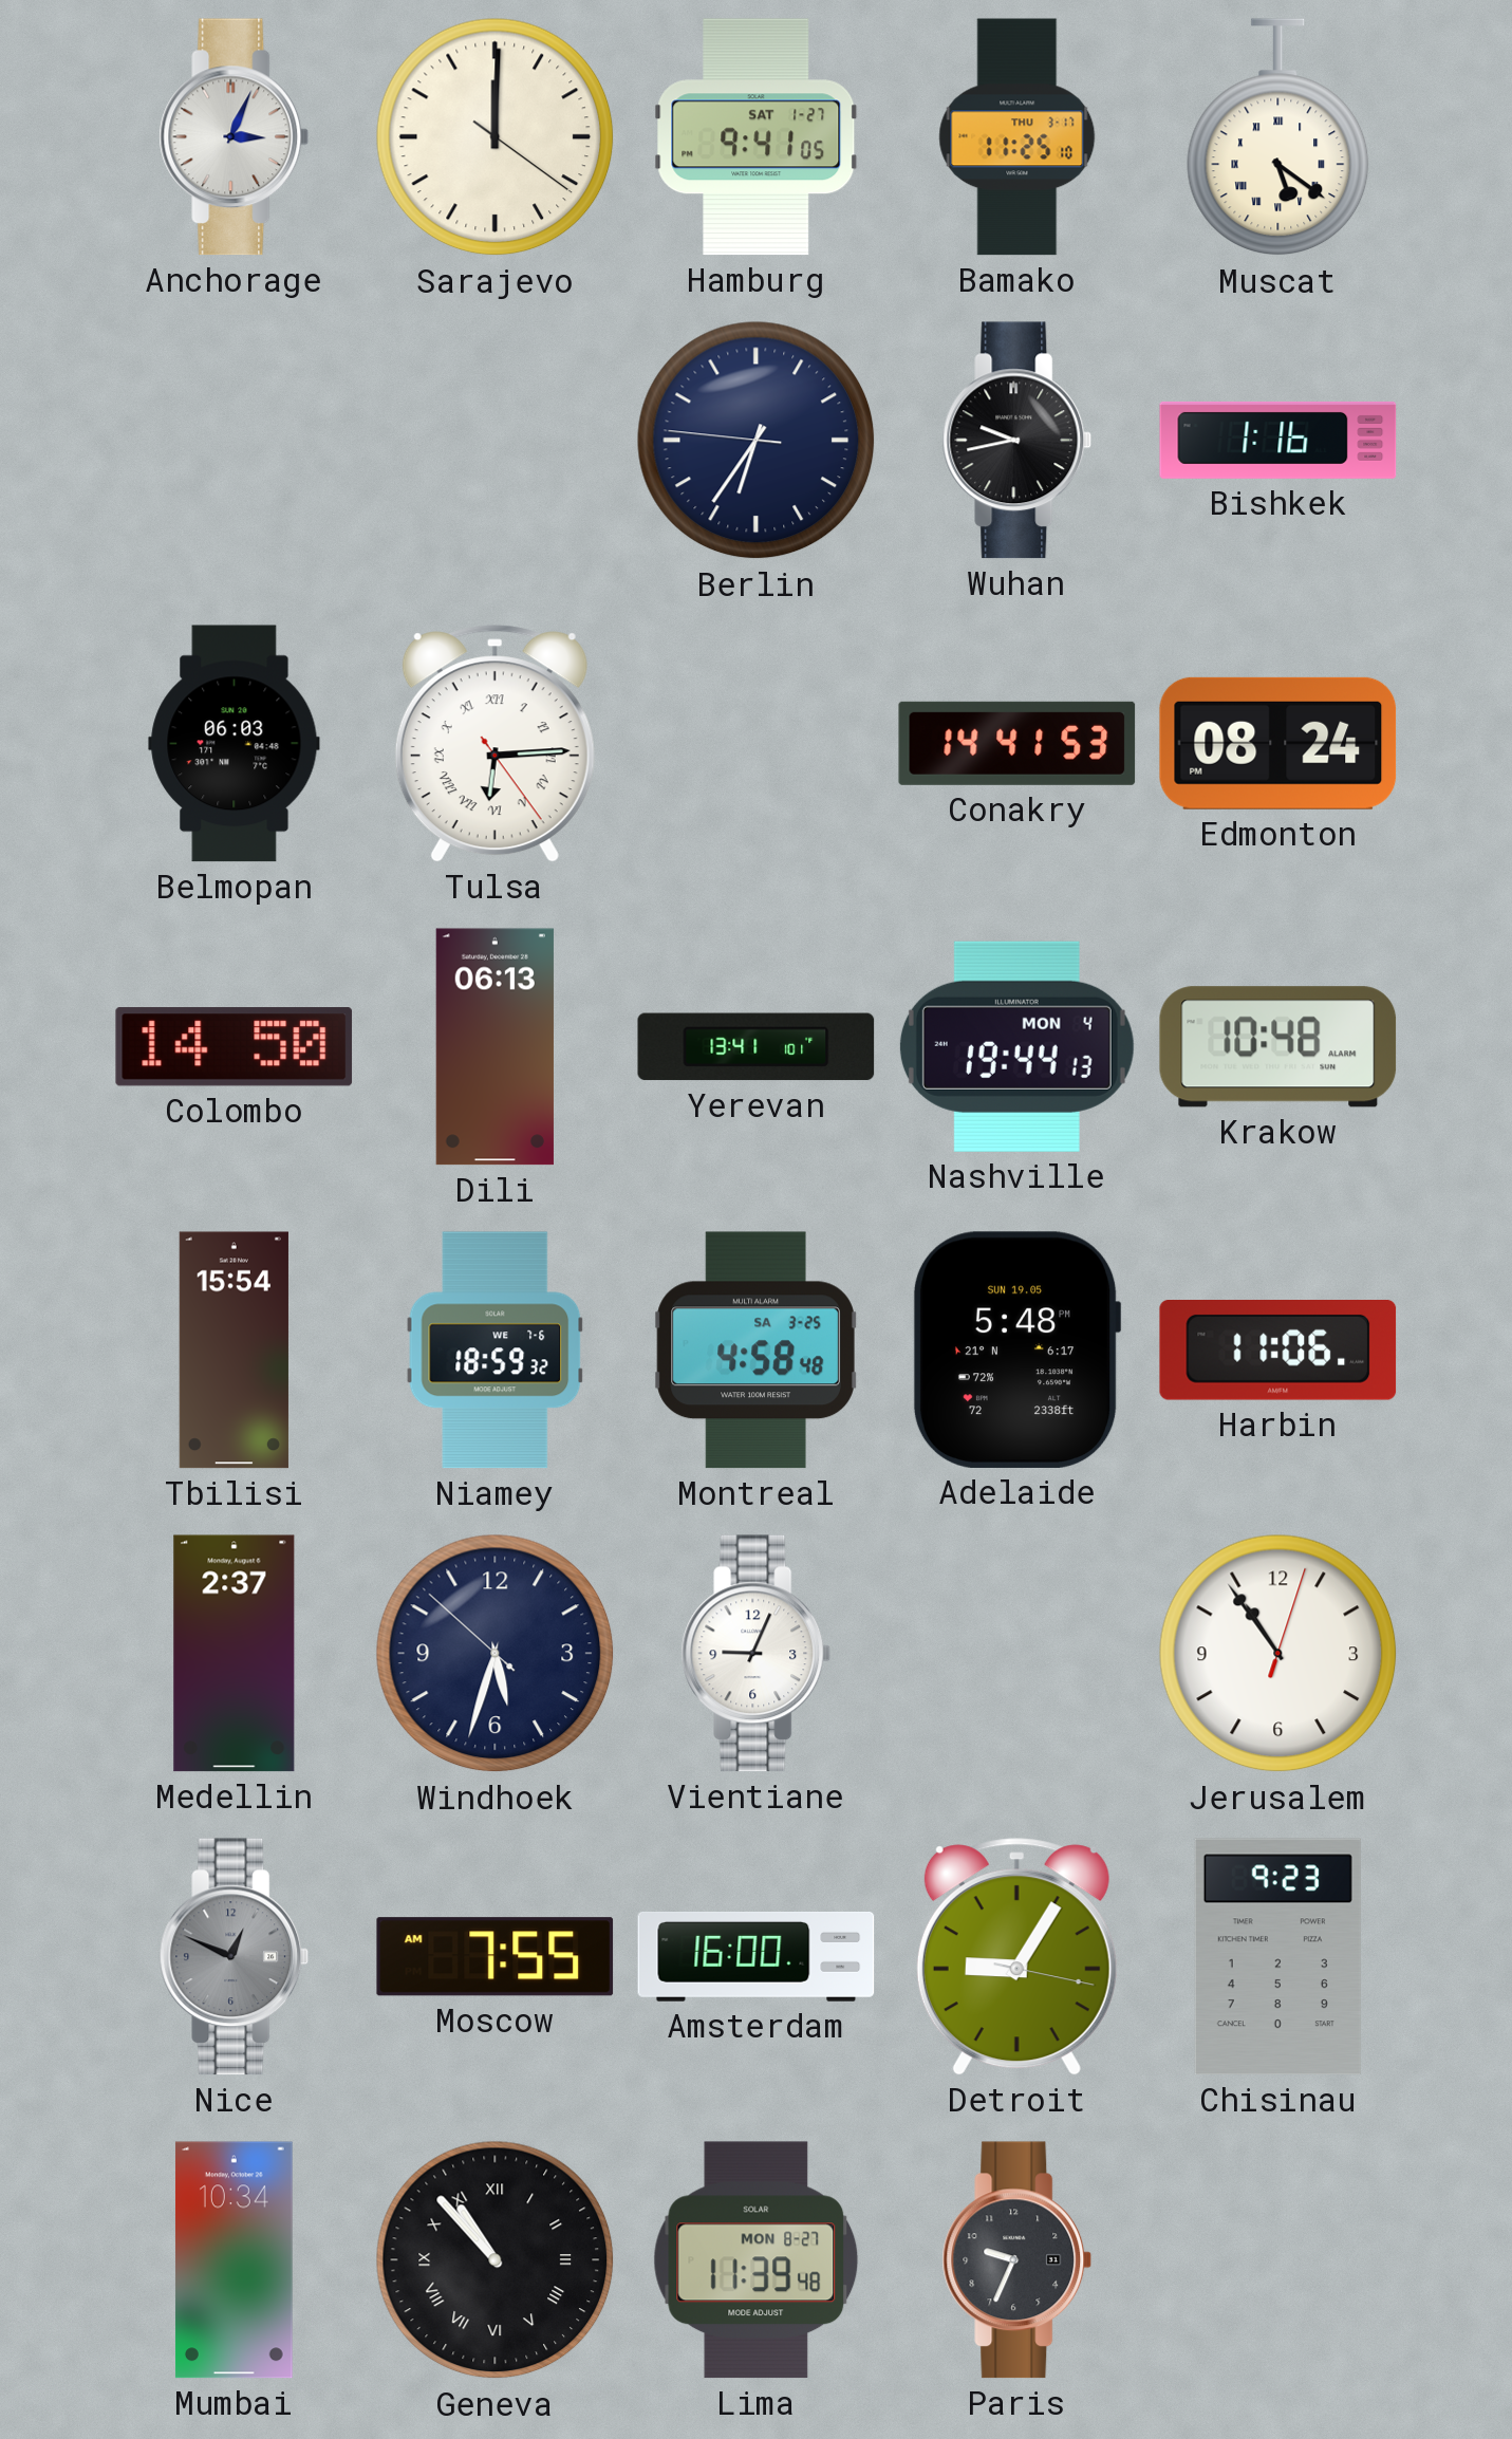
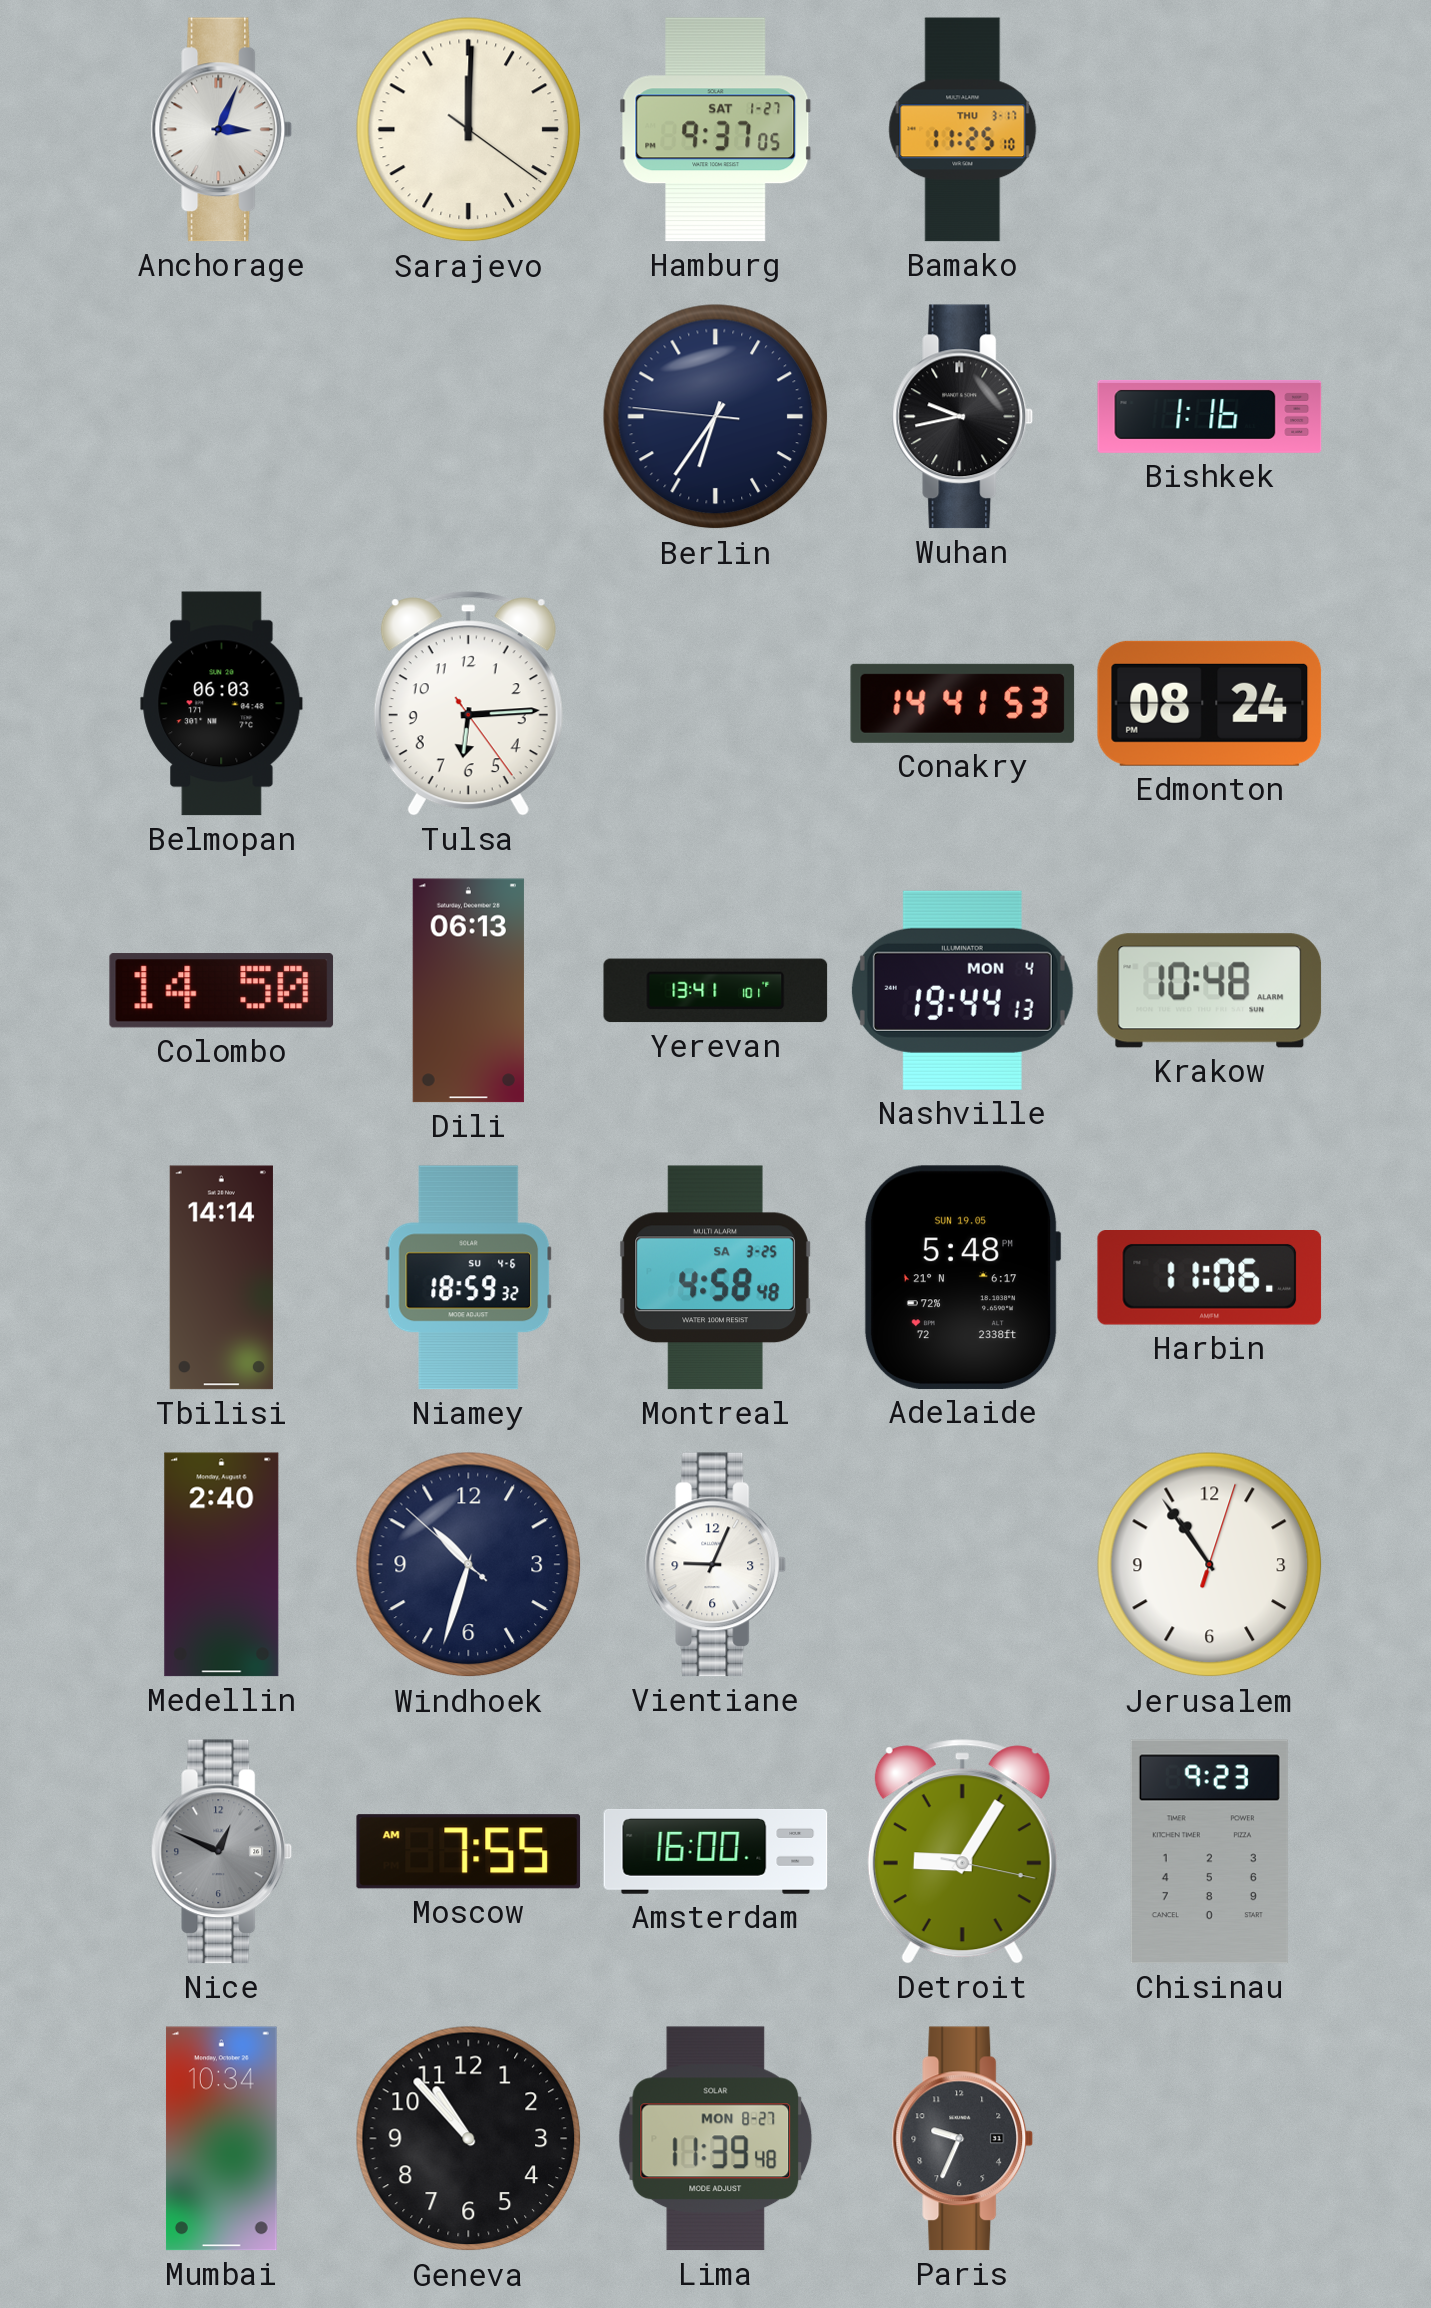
Hamburg: 9:41 -> 9:37
Muscat: 5:21 -> none
Tulsa numerals: Roman -> Arabic
Tbilisi: 15:54 -> 14:14
Niamey date: WE 7-6 -> SU 4-6
Medellin: 2:37 -> 2:40
Windhoek: 5:32 -> 10:32
Geneva numerals: Roman -> Arabic
